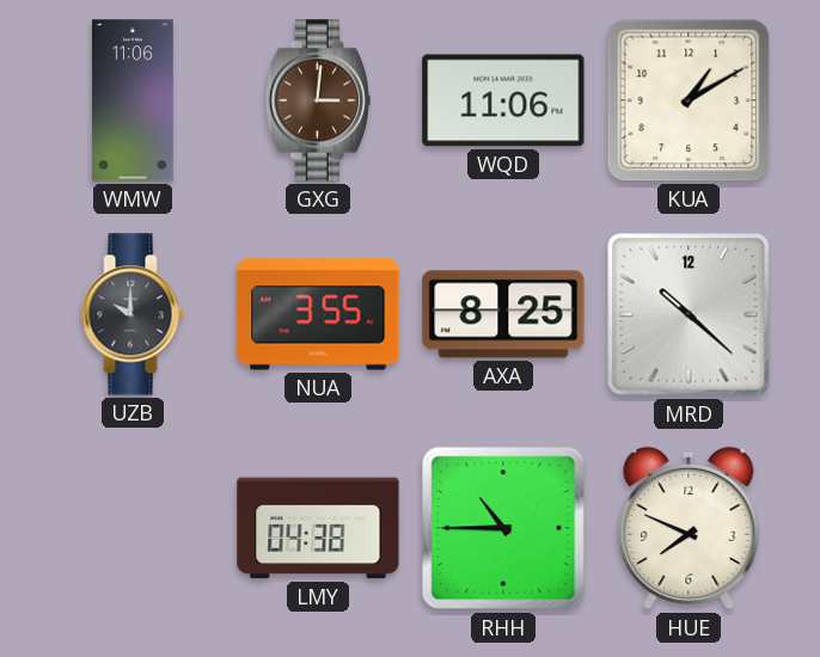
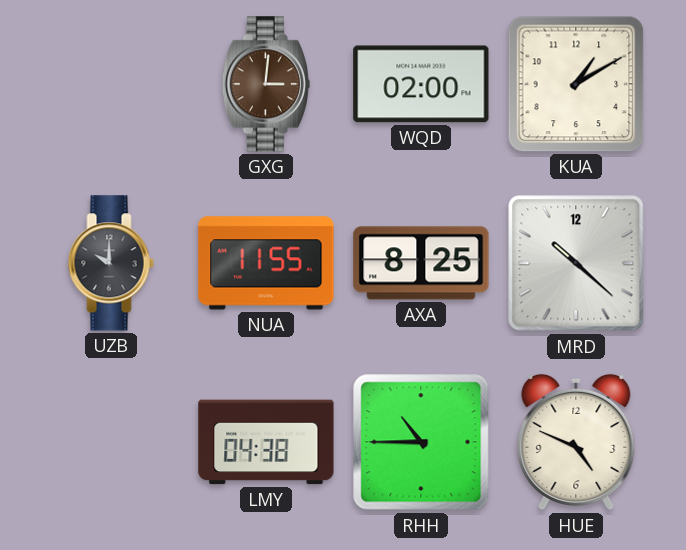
WMW: 11:06 -> none
WQD: 11:06 -> 02:00
NUA: 3:55 -> 11:55
HUE: 7:49 -> 4:49
